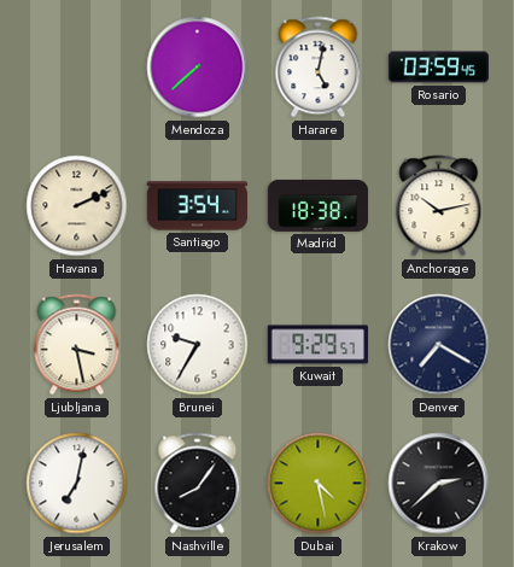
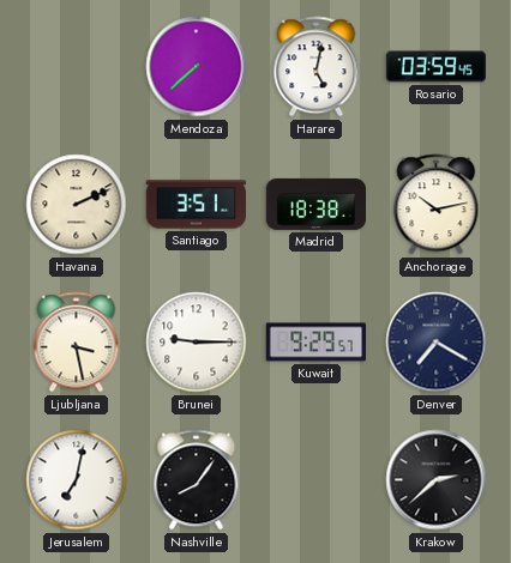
Santiago: 3:54 -> 3:51
Brunei: 9:35 -> 9:15
Dubai: 4:28 -> none
